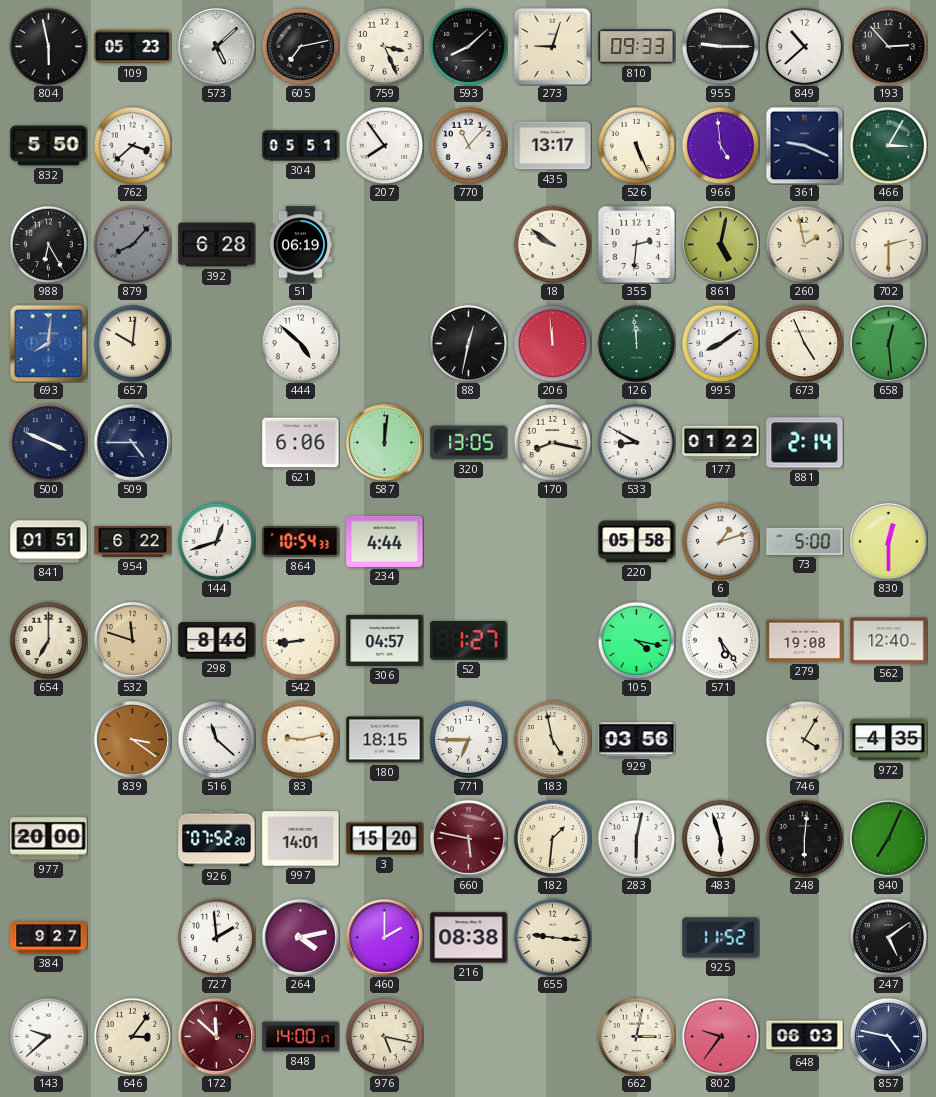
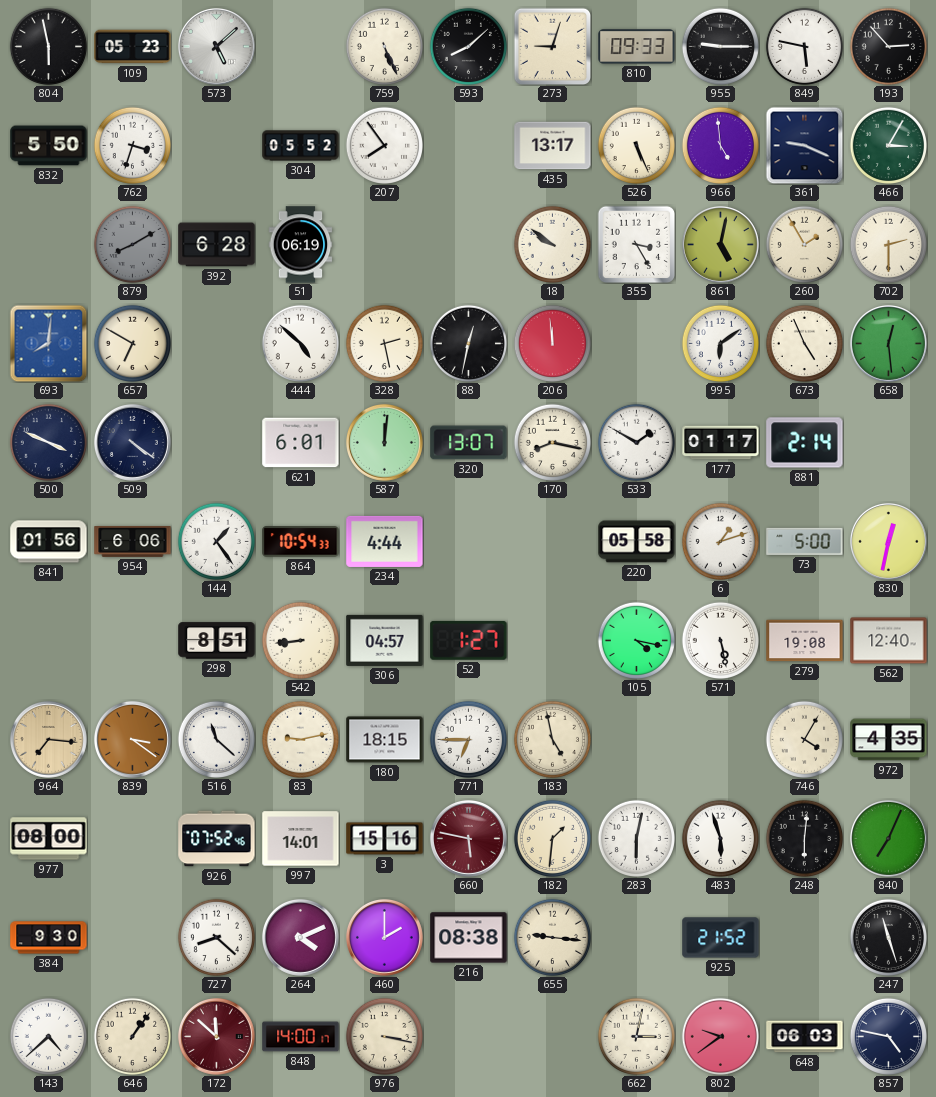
605: 7:13 -> none
759: 3:26 -> 5:26
849: 10:38 -> 5:47
762: 3:38 -> 3:33
304: 05:51 -> 05:52
770: 11:07 -> none
988: 6:25 -> none
879: 8:07 -> 8:10
355: 2:31 -> 3:25
260: 1:58 -> 1:55
657: 10:01 -> 6:50
328: none -> 2:28
126: 11:59 -> none
995: 8:09 -> 6:09
509: 4:45 -> 4:21
621: 6:06 -> 6:01
320: 13:05 -> 13:07
533: 8:50 -> 1:50
177: 01:22 -> 01:17
841: 01:51 -> 01:56
954: 6:22 -> 6:06
144: 12:42 -> 1:24
830: 12:30 -> 12:32
654: 7:00 -> none
532: 11:48 -> none
298: 8:46 -> 8:51
571: 5:24 -> 5:28
964: none -> 7:16
929: 03:56 -> none
977: 20:00 -> 08:00
926: 07:52:20 -> 07:52:46
3: 15:20 -> 15:16
384: 9:27 -> 9:30
727: 1:59 -> 8:22
264: 4:13 -> 4:11
925: 11:52 -> 21:52
247: 5:09 -> 11:27
143: 9:38 -> 4:38
646: 3:06 -> 1:06
976: 5:17 -> 3:17
802: 9:36 -> 9:39
